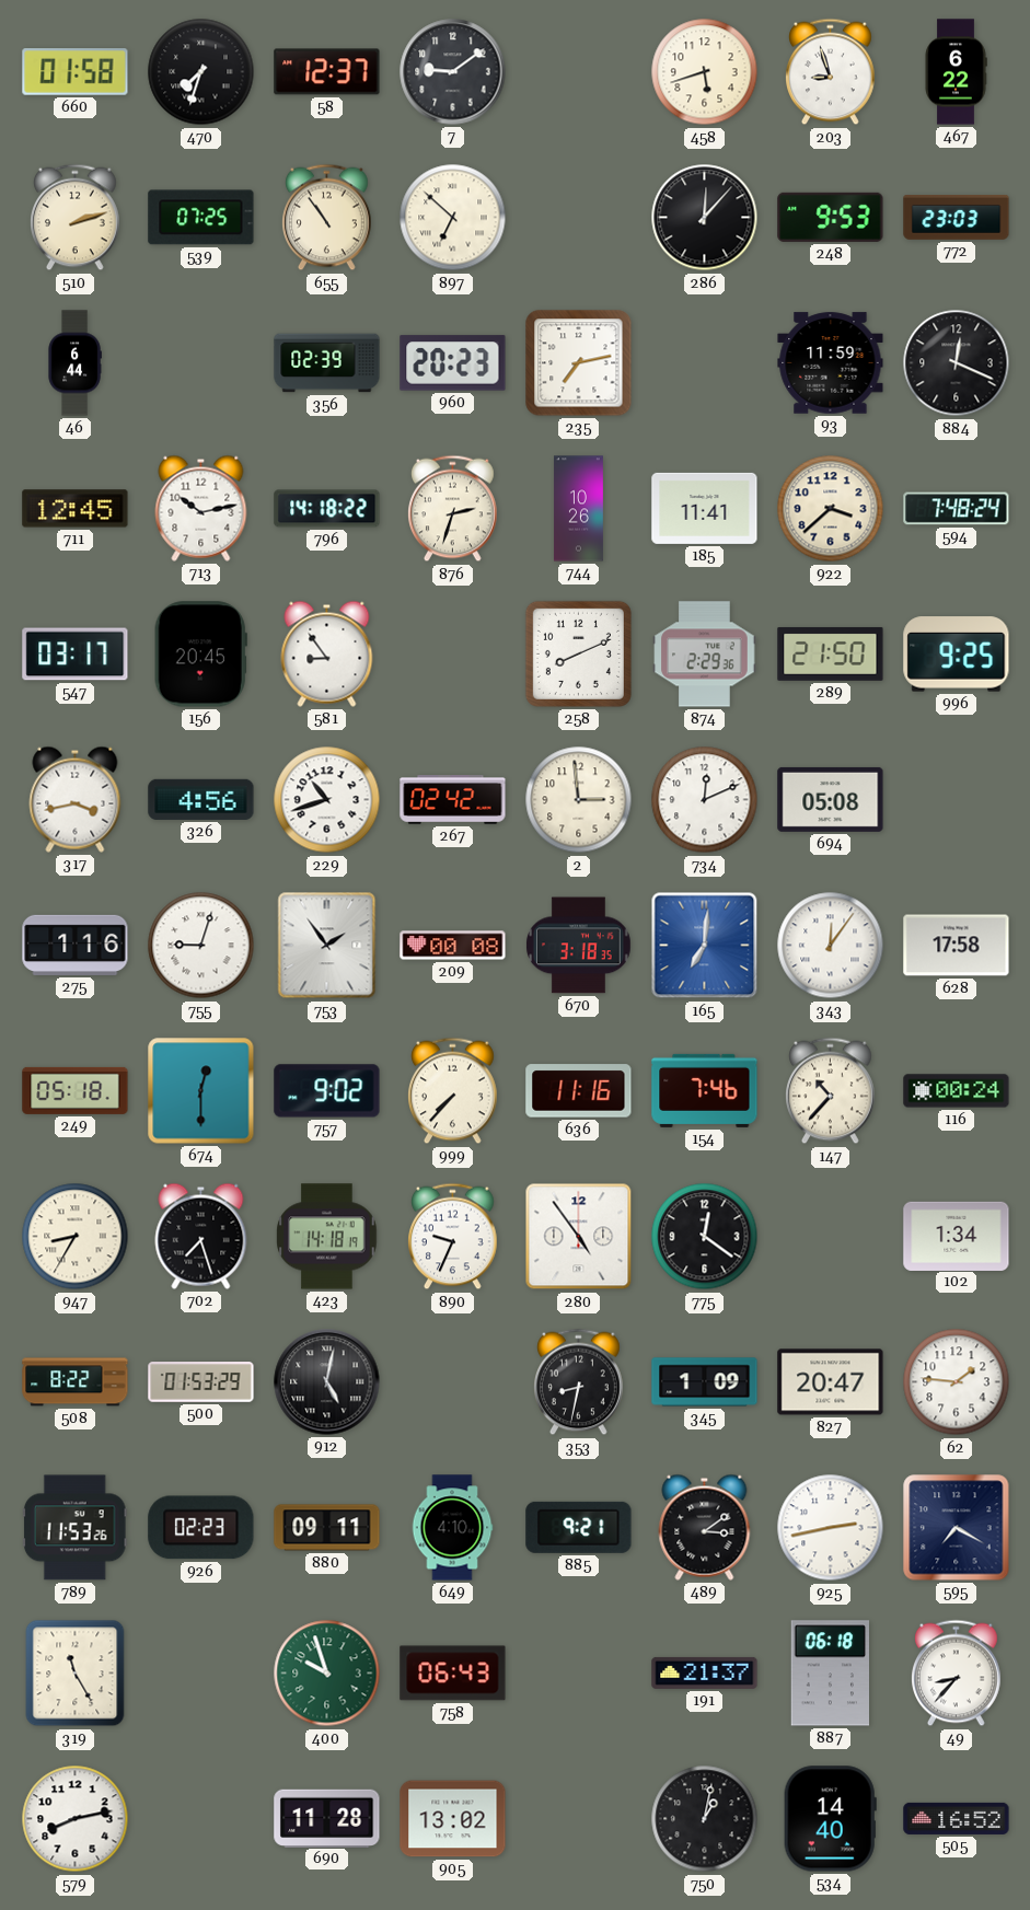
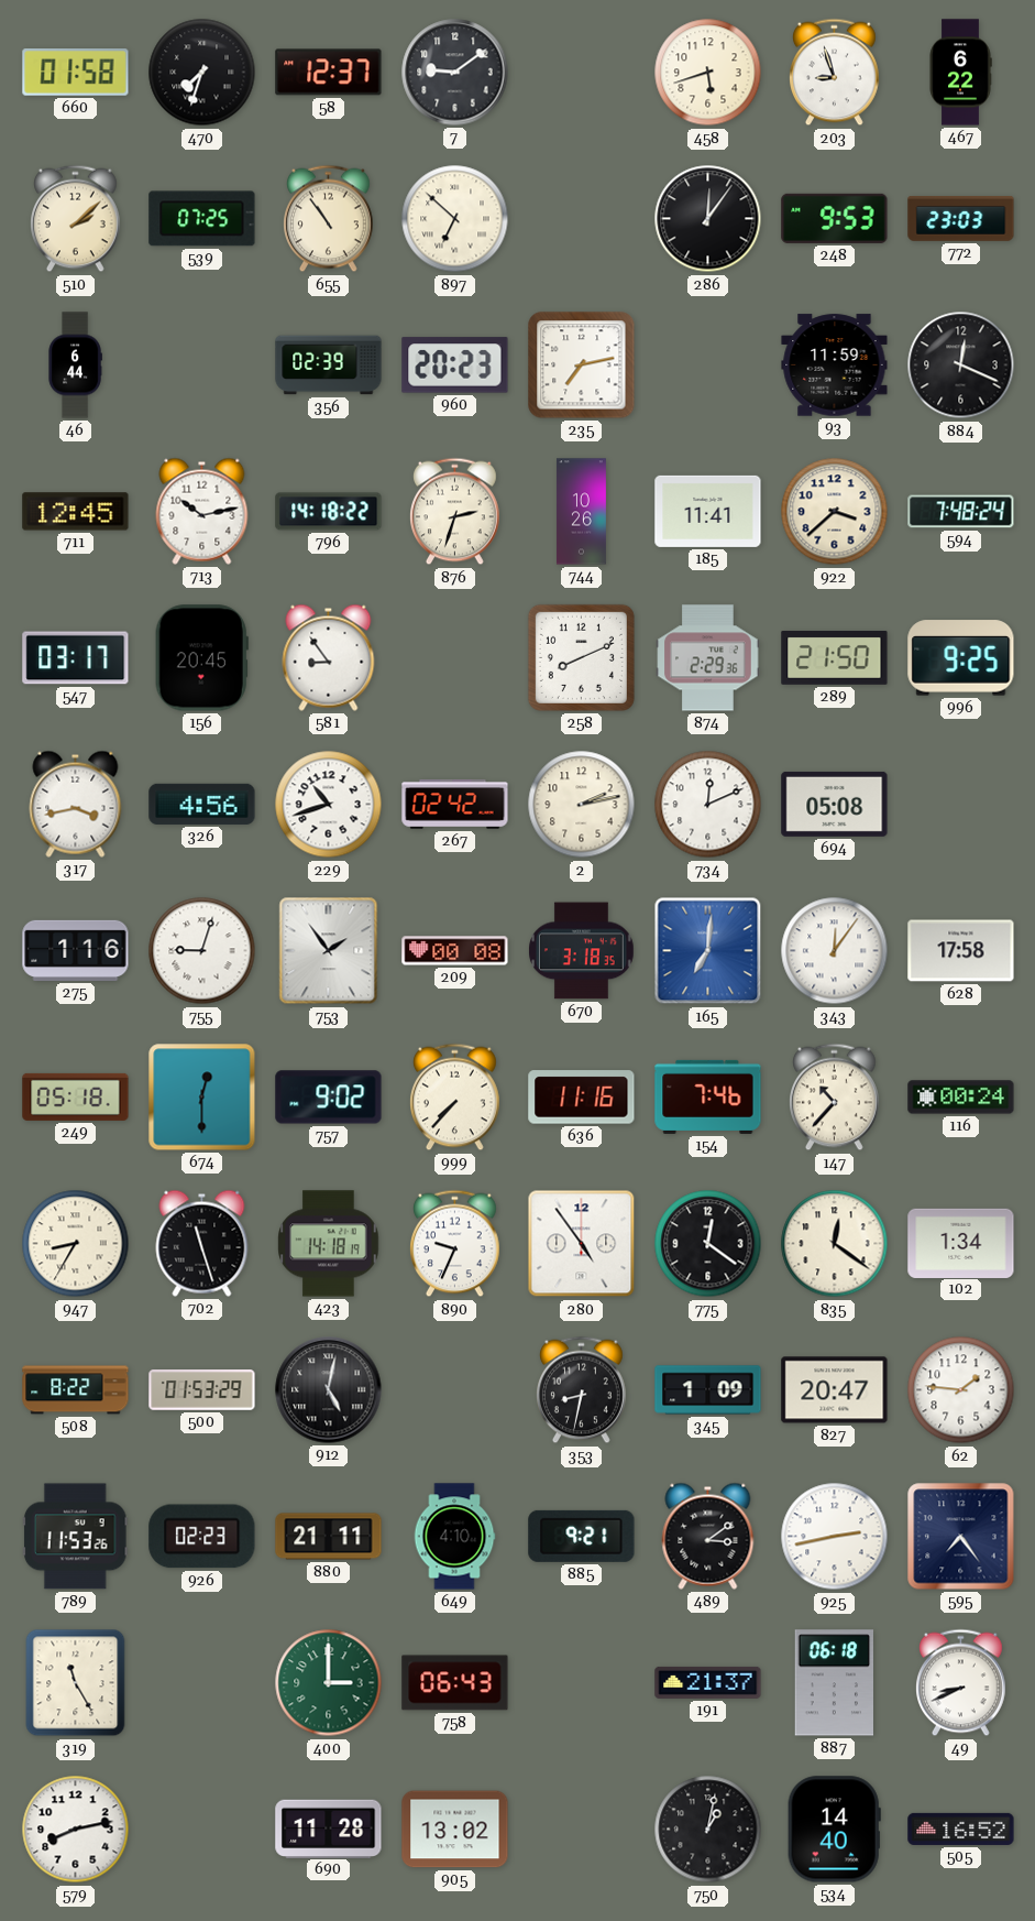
510: 2:12 -> 2:08
286: 12:07 -> 12:06
2: 2:59 -> 2:13
702: 7:27 -> 11:27
835: none -> 12:21
880: 09:11 -> 21:11
595: 7:20 -> 7:24
400: 9:57 -> 3:00
49: 8:37 -> 8:41
